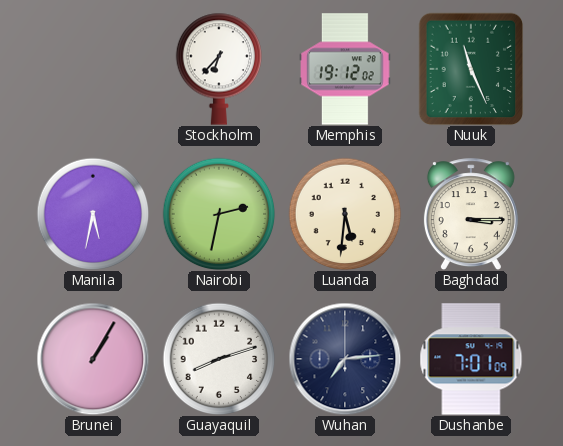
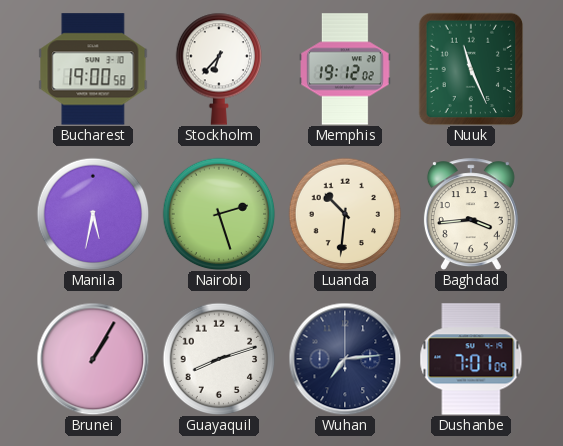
Bucharest: none -> 19:00
Nairobi: 2:32 -> 2:27
Luanda: 5:31 -> 10:31
Baghdad: 3:15 -> 3:44
